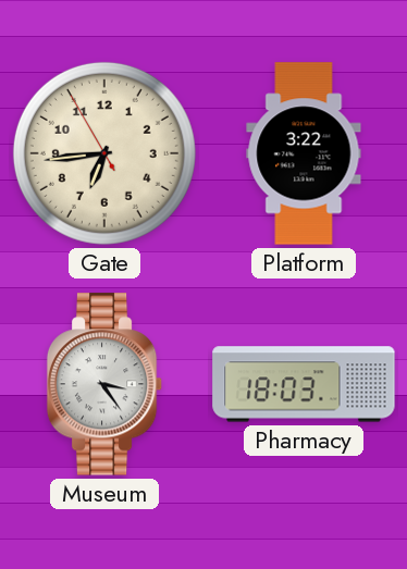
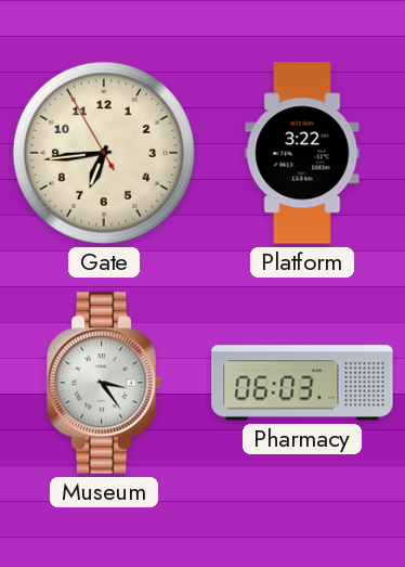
Pharmacy: 18:03 -> 06:03
